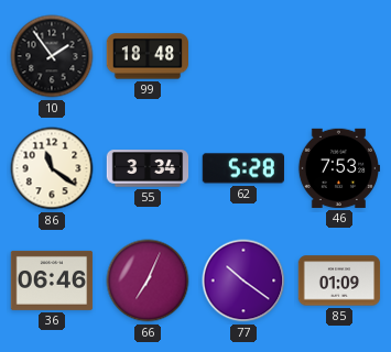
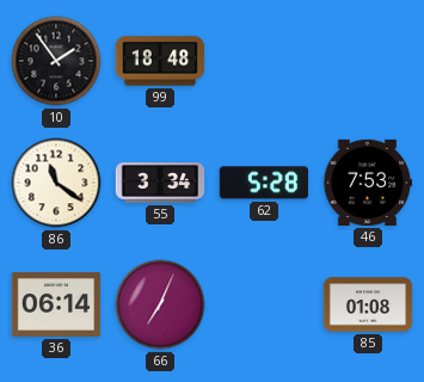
36: 06:46 -> 06:14
77: 10:21 -> none
85: 01:09 -> 01:08
